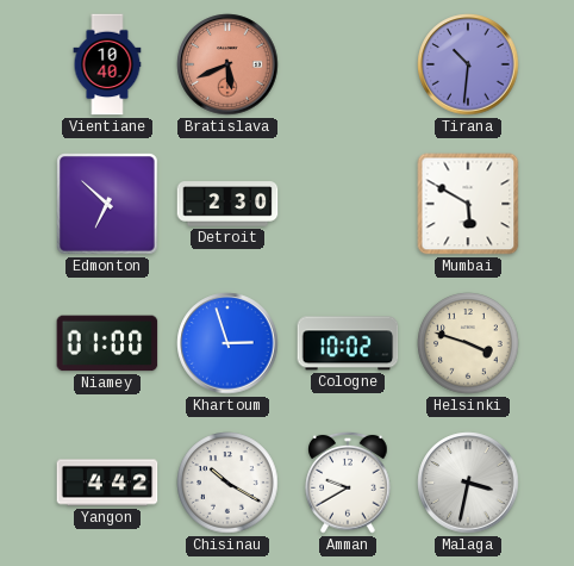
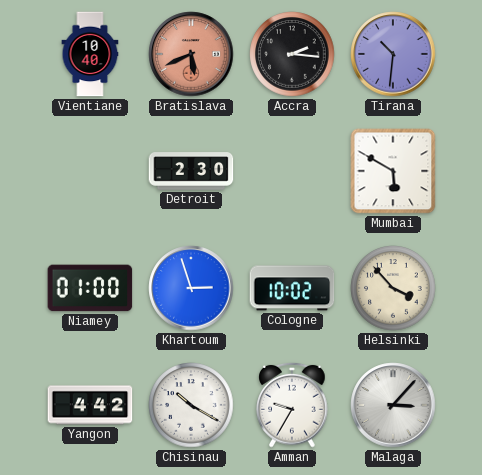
Accra: none -> 2:16
Edmonton: 6:52 -> none
Helsinki: 3:48 -> 3:53
Amman: 9:40 -> 9:35
Malaga: 3:32 -> 3:07
